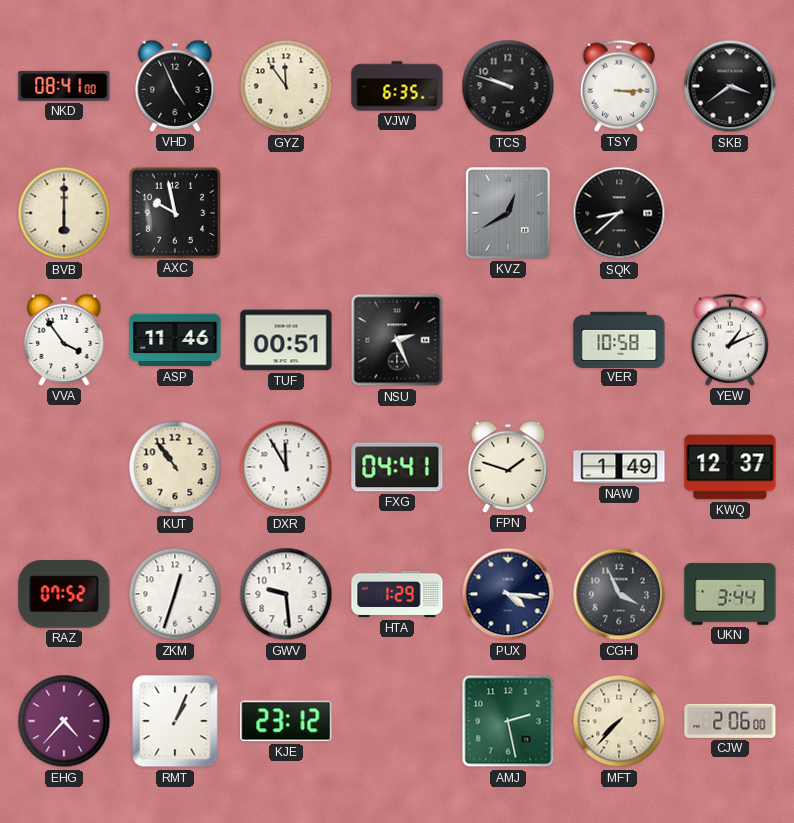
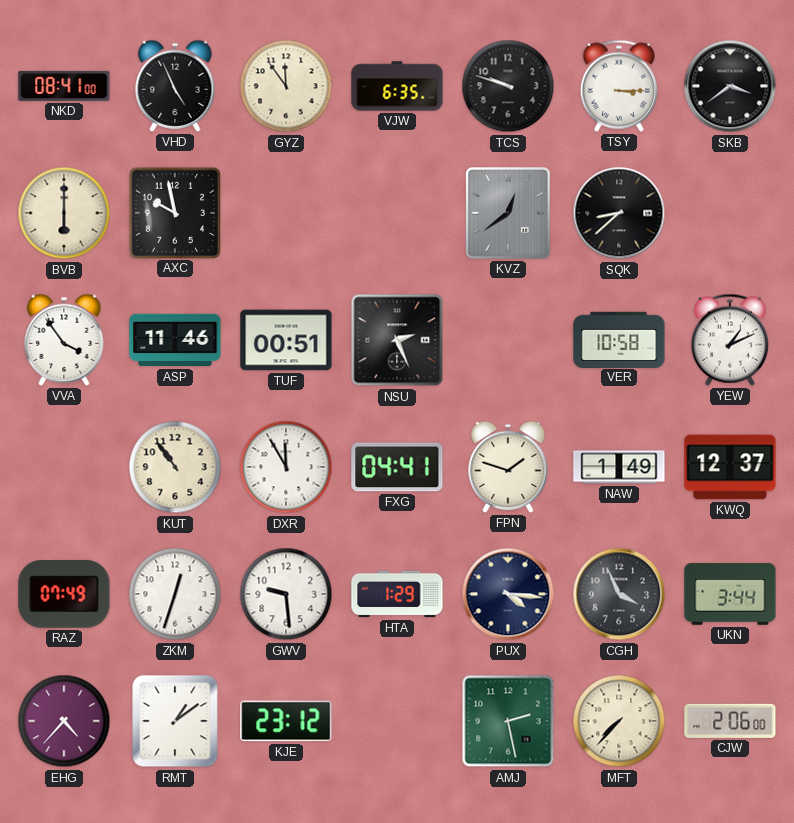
KVZ: 12:40 -> 12:39
RAZ: 07:52 -> 07:49
RMT: 1:04 -> 1:09
